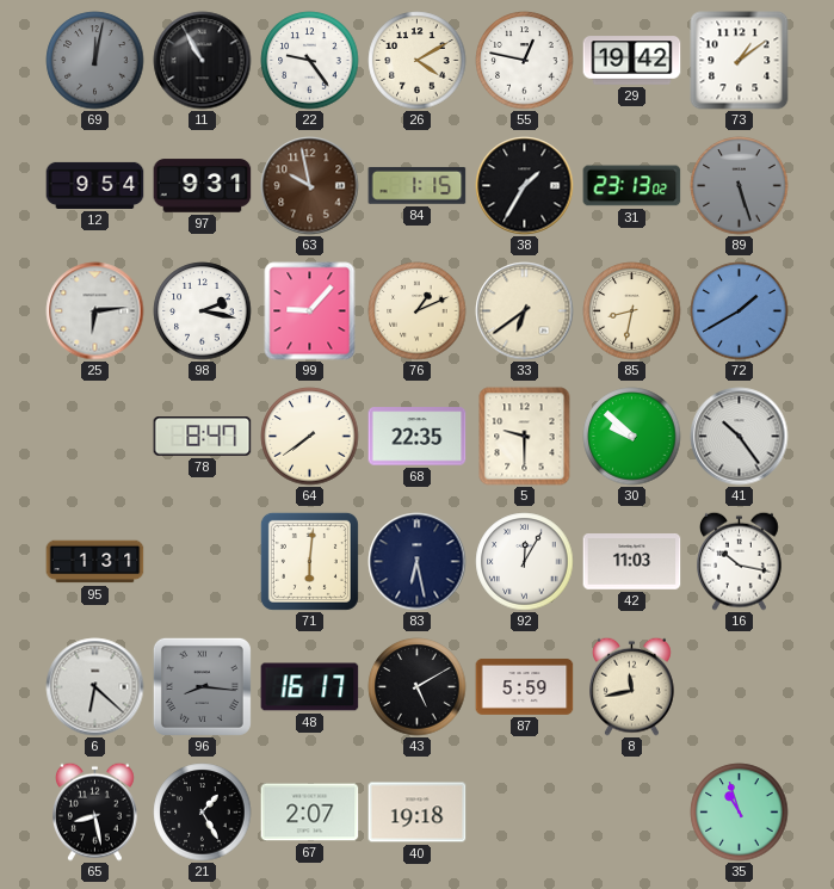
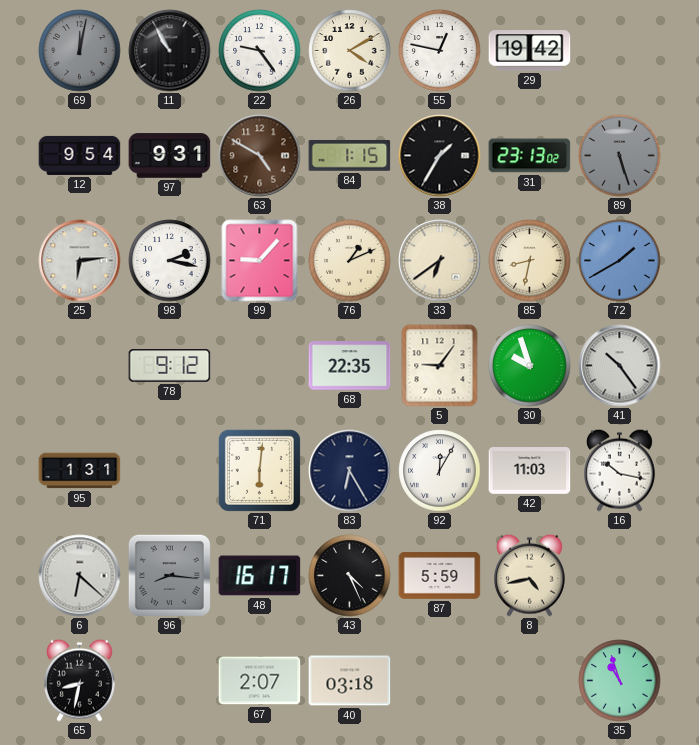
73: 1:09 -> none
63: 9:58 -> 4:50
78: 8:47 -> 9:12
64: 7:39 -> none
5: 9:30 -> 9:06
30: 9:52 -> 9:57
83: 6:28 -> 6:25
43: 5:10 -> 4:26
8: 11:43 -> 4:43
65: 8:28 -> 8:32
21: 1:25 -> none
40: 19:18 -> 03:18
